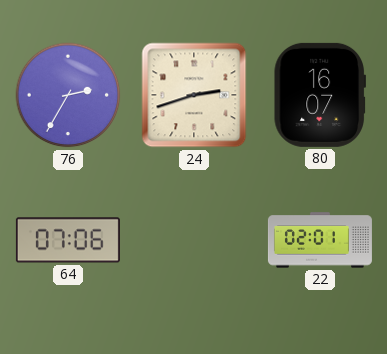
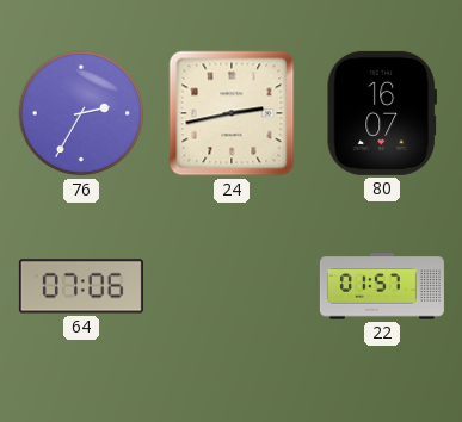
24: 2:42 -> 2:43
22: 02:01 -> 01:57
